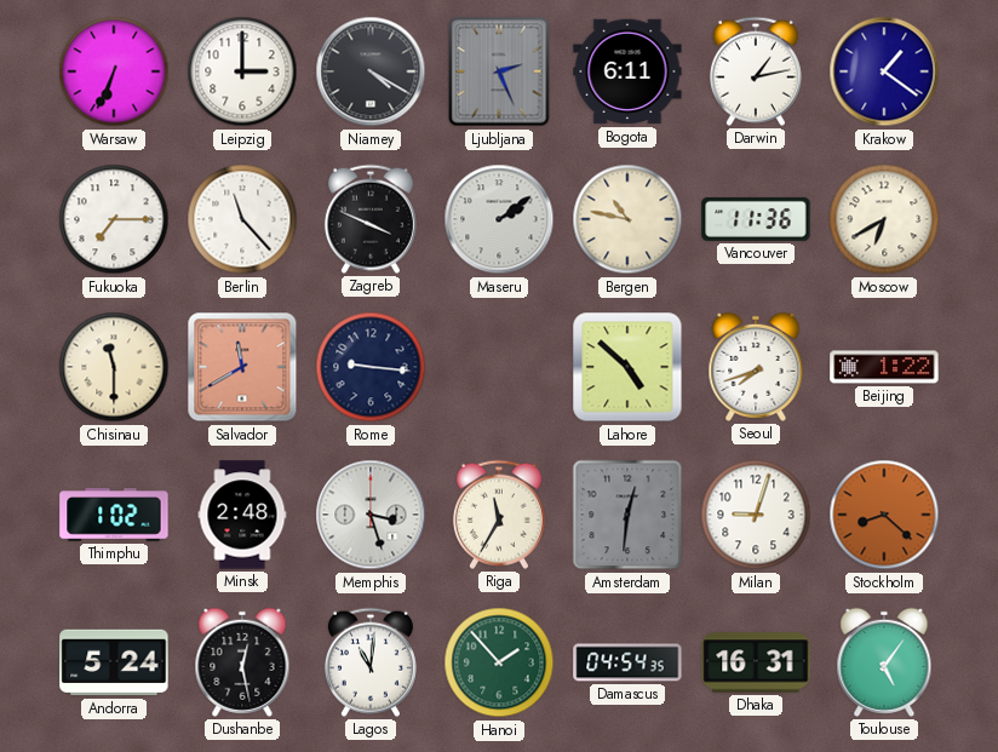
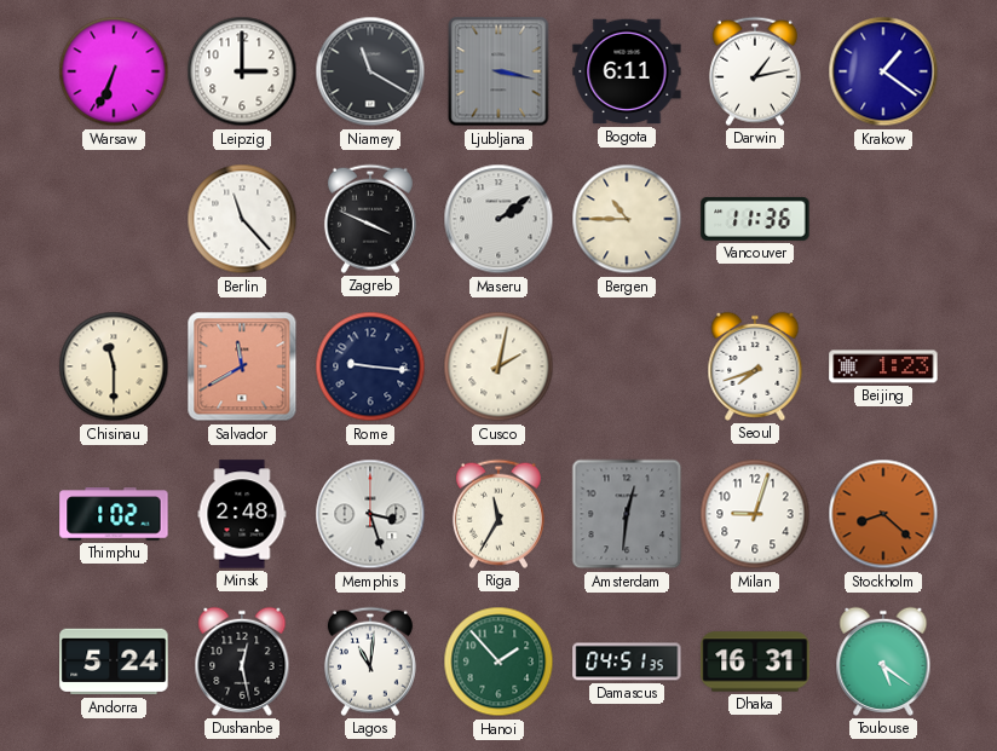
Niamey: 4:20 -> 11:20
Ljubljana: 2:26 -> 3:17
Fukuoka: 7:15 -> none
Bergen: 10:47 -> 10:45
Moscow: 6:40 -> none
Cusco: none -> 2:02
Lahore: 4:52 -> none
Beijing: 1:22 -> 1:23
Damascus: 04:54 -> 04:51
Toulouse: 5:06 -> 5:21
